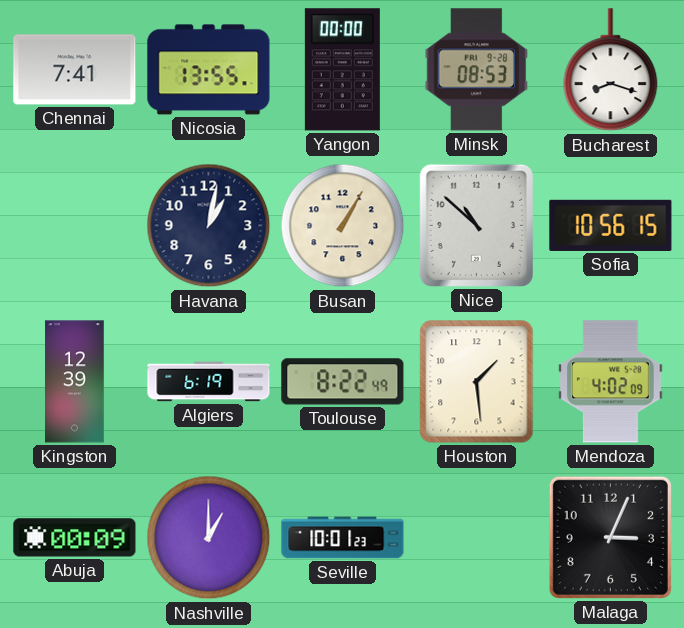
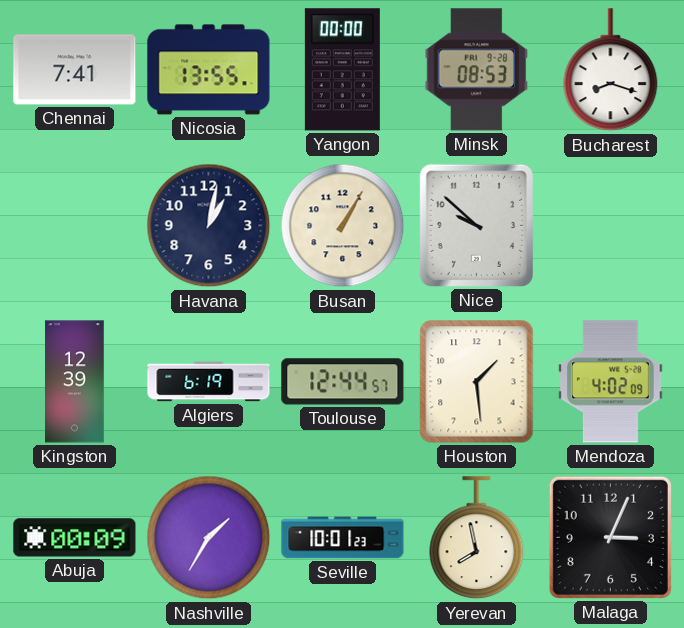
Nice: 10:52 -> 9:52
Sofia: 10:56 -> none
Toulouse: 8:22 -> 12:44
Nashville: 1:00 -> 1:35
Yerevan: none -> 7:58
